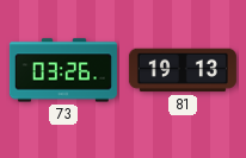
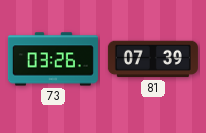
81: 19:13 -> 07:39
